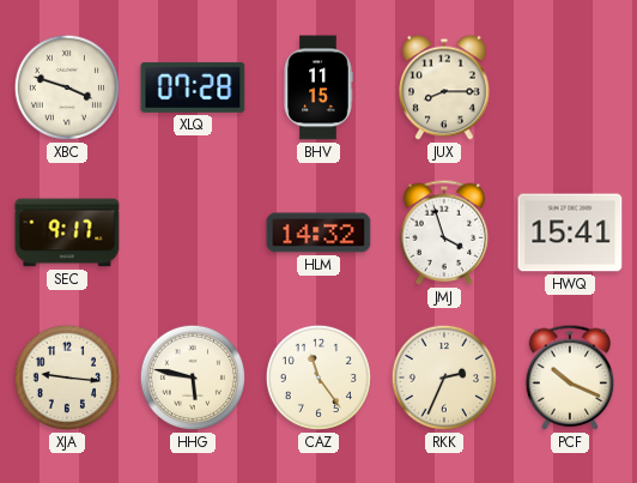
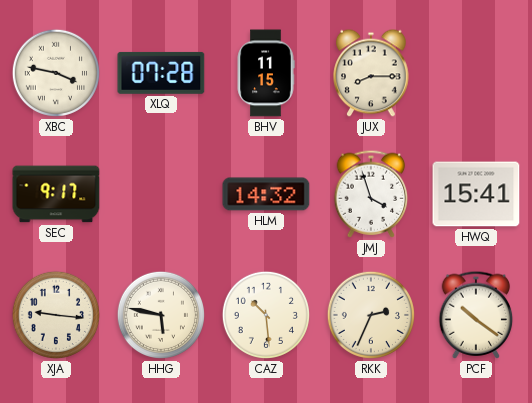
XBC: 3:48 -> 3:47
CAZ: 11:24 -> 10:29
PCF: 10:19 -> 10:21
